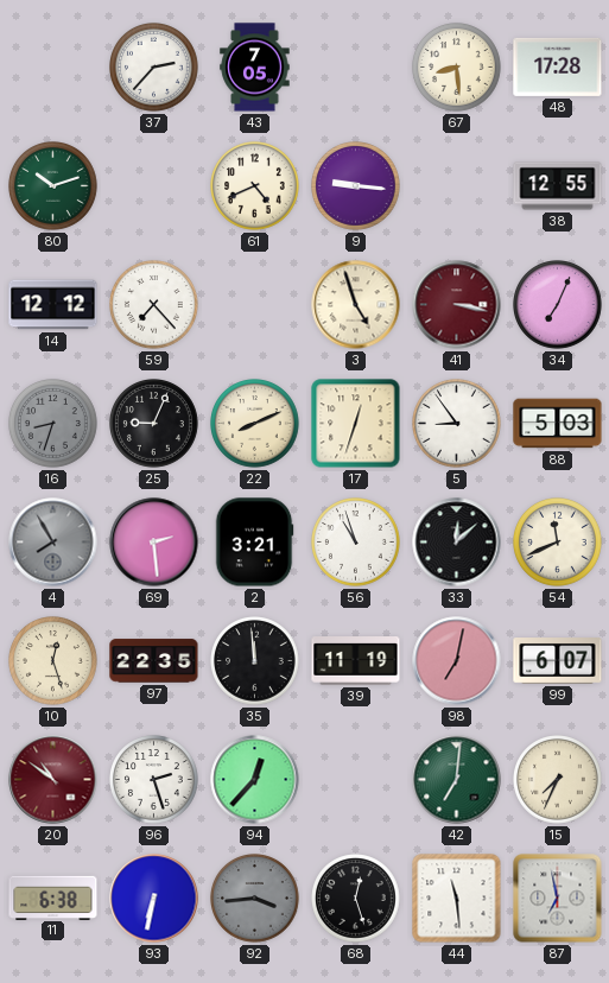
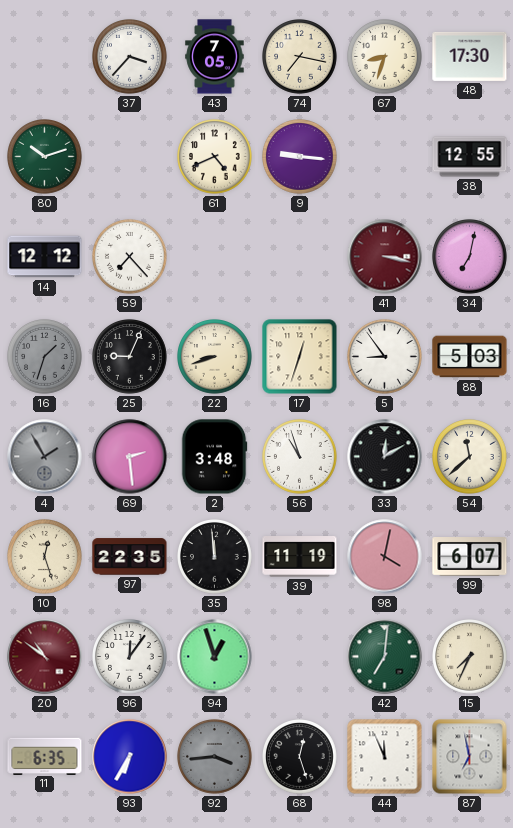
37: 2:37 -> 3:37
74: none -> 7:17
67: 8:29 -> 8:33
48: 17:28 -> 17:30
3: 4:57 -> none
34: 7:04 -> 7:02
16: 8:33 -> 1:33
22: 8:11 -> 8:42
4: 7:55 -> 1:55
2: 3:21 -> 3:48
33: 12:08 -> 12:10
54: 11:41 -> 11:38
98: 7:02 -> 4:02
96: 2:27 -> 12:06
94: 12:37 -> 12:57
11: 6:38 -> 6:35
93: 6:32 -> 6:35
44: 11:29 -> 11:56
